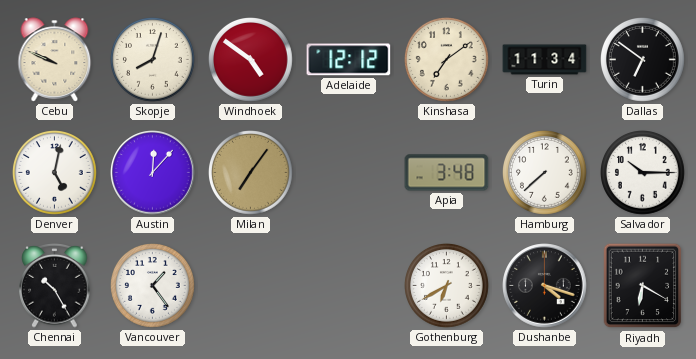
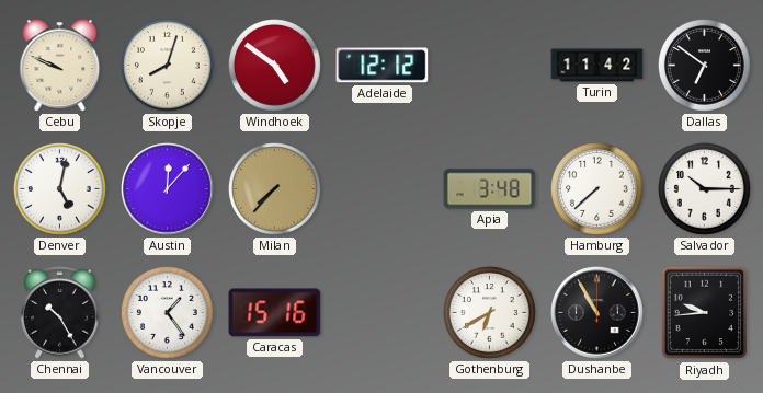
Kinshasa: 7:09 -> none
Turin: 11:34 -> 11:42
Milan: 7:06 -> 7:37
Caracas: none -> 15:16
Dushanbe: 4:18 -> 10:55
Riyadh: 6:20 -> 9:44
